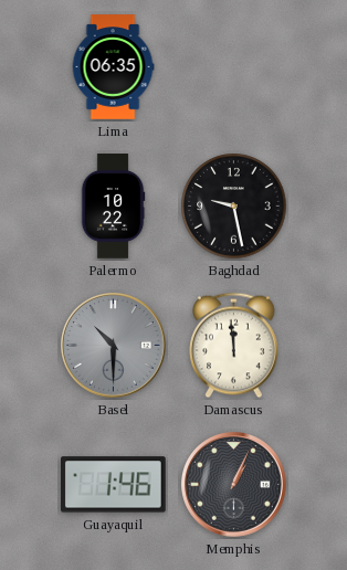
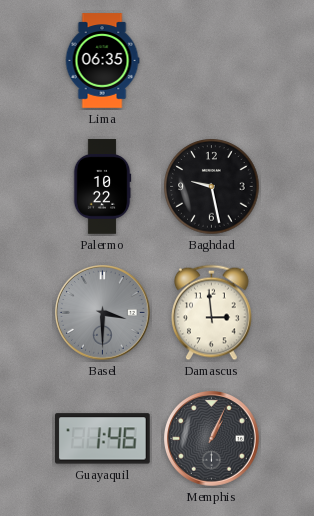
Basel: 10:30 -> 3:30
Damascus: 11:59 -> 2:59
